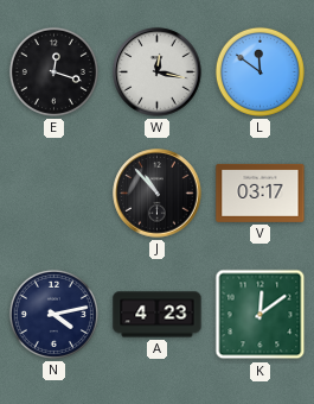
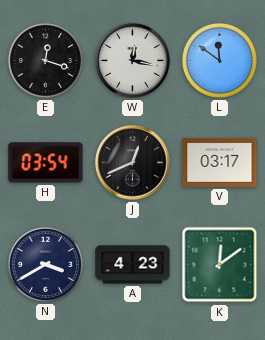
H: none -> 03:54
J: 10:53 -> 12:41
N: 4:13 -> 3:40
